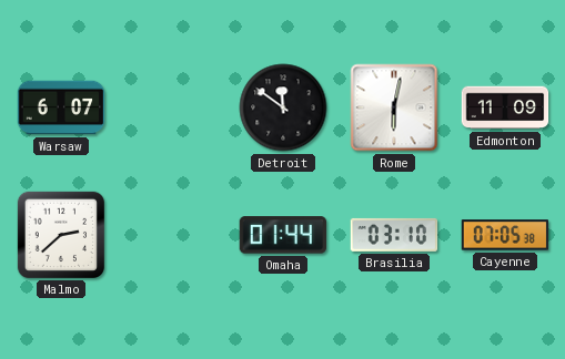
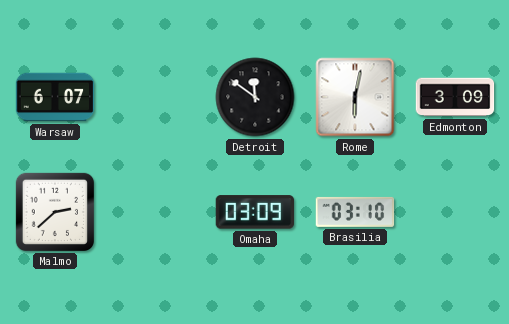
Edmonton: 11:09 -> 3:09
Omaha: 01:44 -> 03:09
Cayenne: 07:05 -> none
